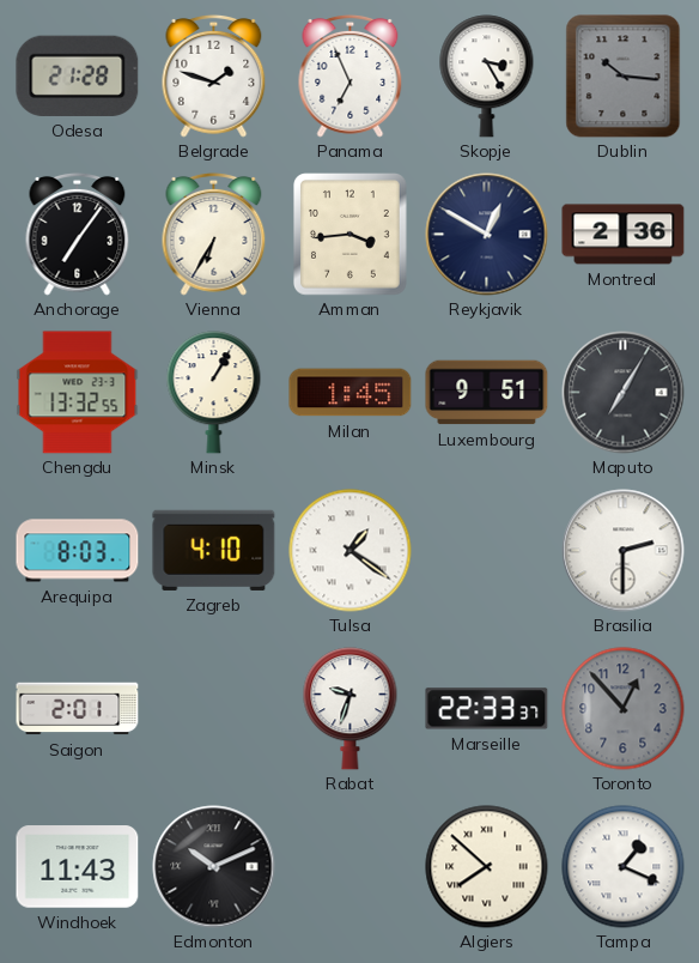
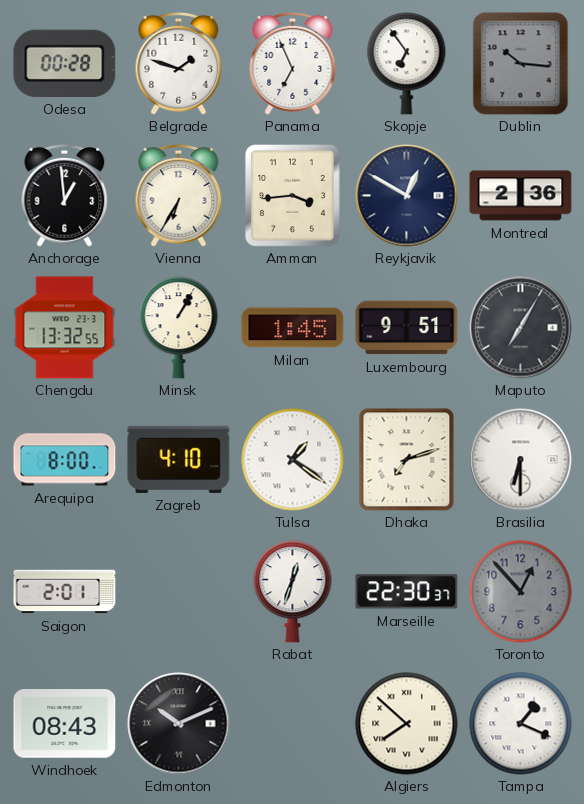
Odesa: 21:28 -> 00:28
Skopje: 3:25 -> 6:54
Anchorage: 7:06 -> 12:59
Arequipa: 8:03 -> 8:00
Dhaka: none -> 7:12
Brasilia: 2:30 -> 6:30
Rabat: 9:33 -> 12:33
Marseille: 22:33 -> 22:30
Windhoek: 11:43 -> 08:43
